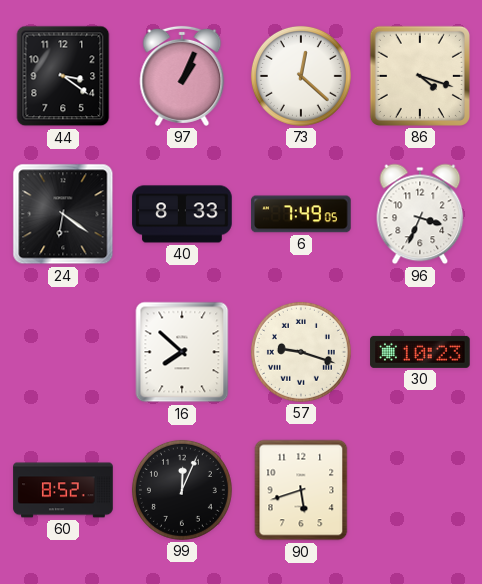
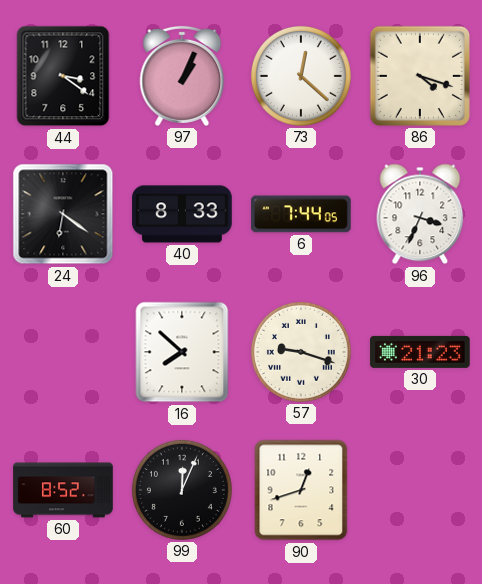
6: 7:49 -> 7:44
30: 10:23 -> 21:23
90: 5:42 -> 12:42
